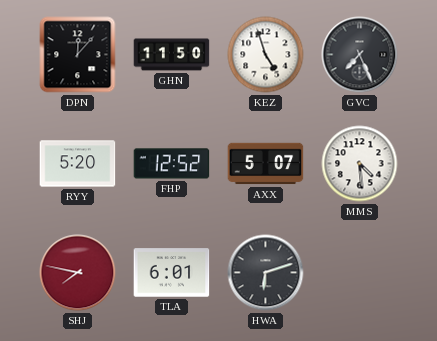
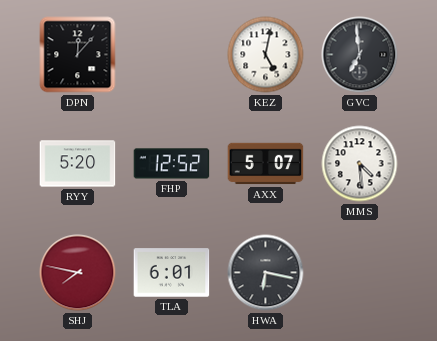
GHN: 11:50 -> none
KEZ: 4:57 -> 5:02
GVC: 7:26 -> 6:59
HWA: 6:12 -> 6:17
